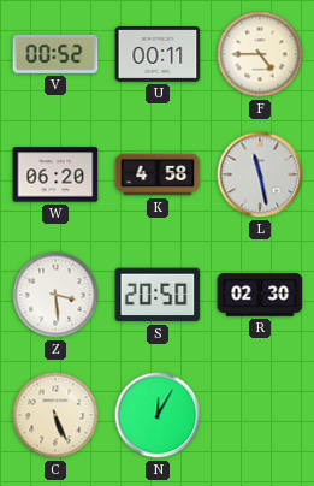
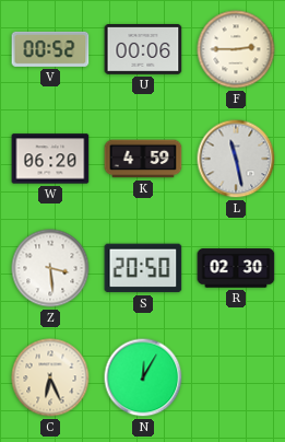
U: 00:11 -> 00:06
F: 4:45 -> 2:45
K: 4:58 -> 4:59
C: 5:26 -> 6:26
